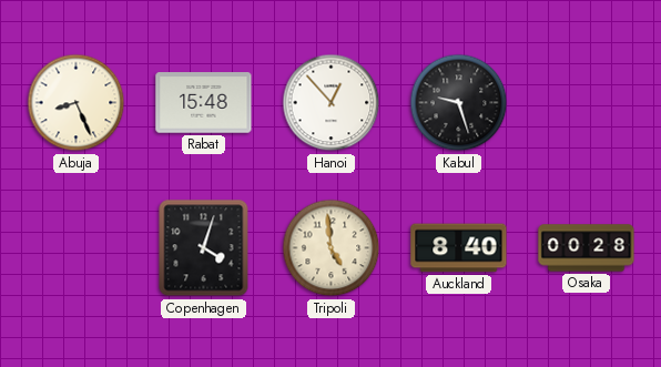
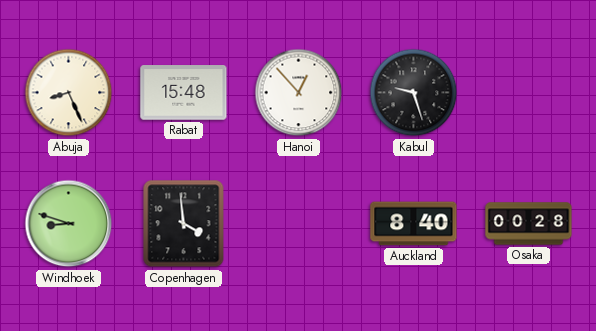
Windhoek: none -> 8:48
Copenhagen: 4:03 -> 3:59
Tripoli: 4:59 -> none
